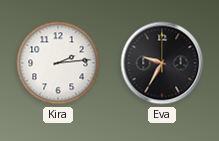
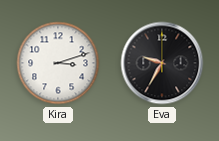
Kira: 2:14 -> 3:12
